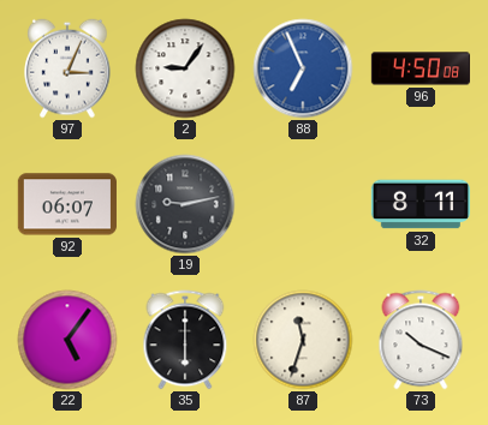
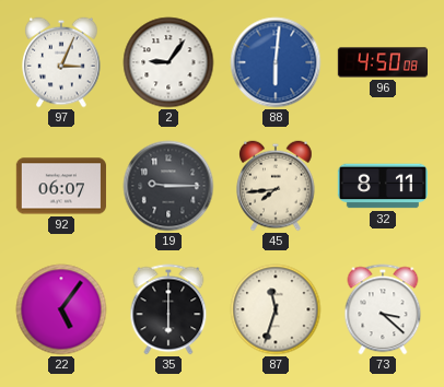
88: 6:56 -> 6:01
19: 9:13 -> 9:15
45: none -> 7:44
73: 10:19 -> 3:22
